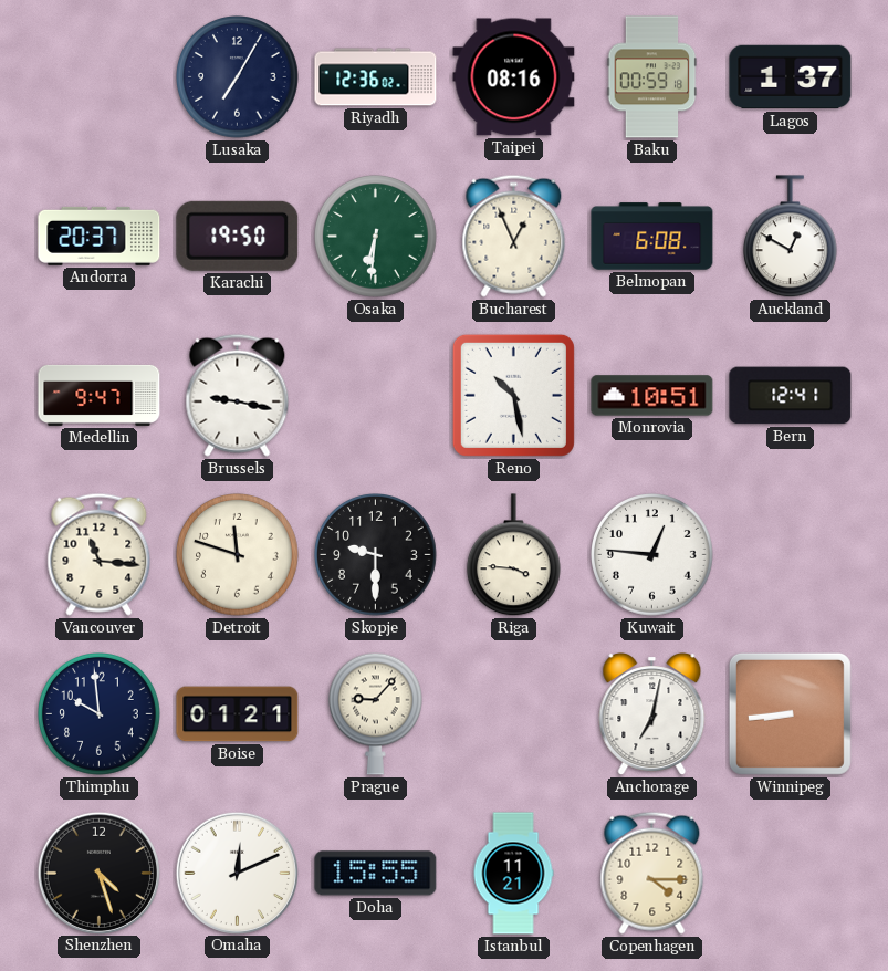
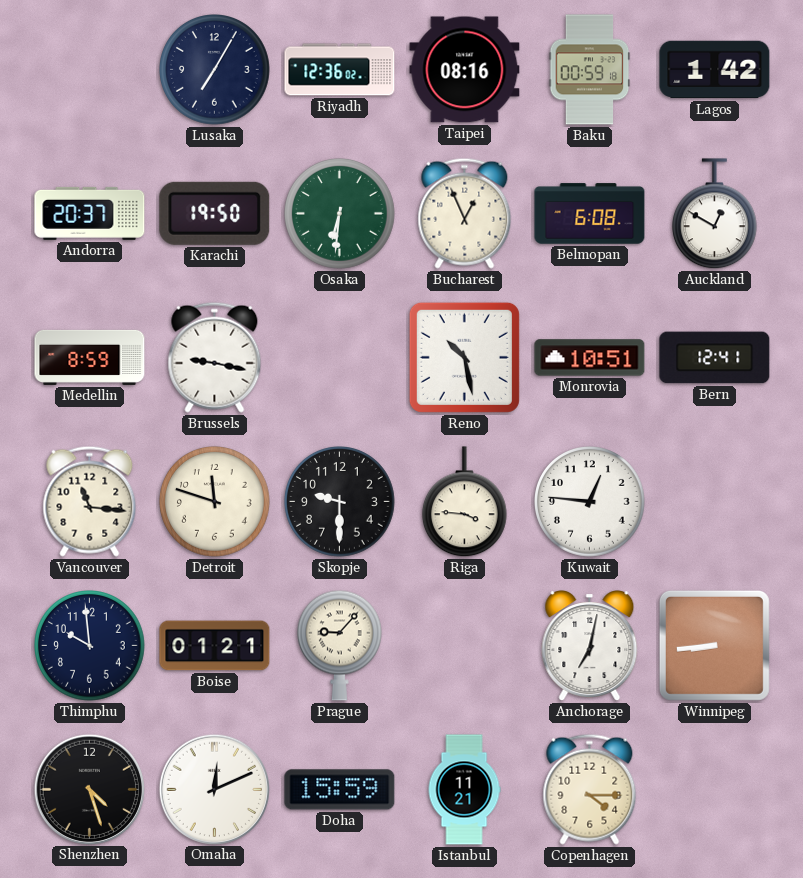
Lagos: 1:37 -> 1:42
Medellin: 9:47 -> 8:59
Doha: 15:55 -> 15:59
